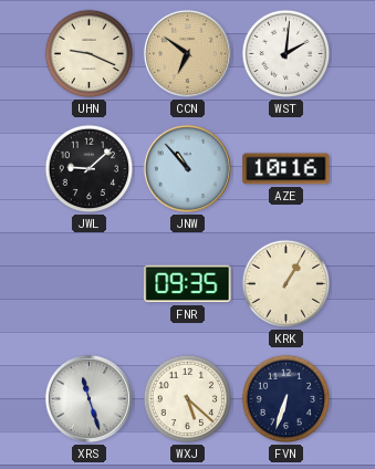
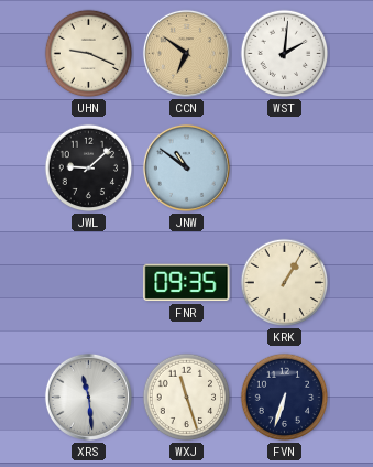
JNW: 10:53 -> 10:51
AZE: 10:16 -> none
XRS: 11:27 -> 11:29
WXJ: 5:22 -> 11:27
